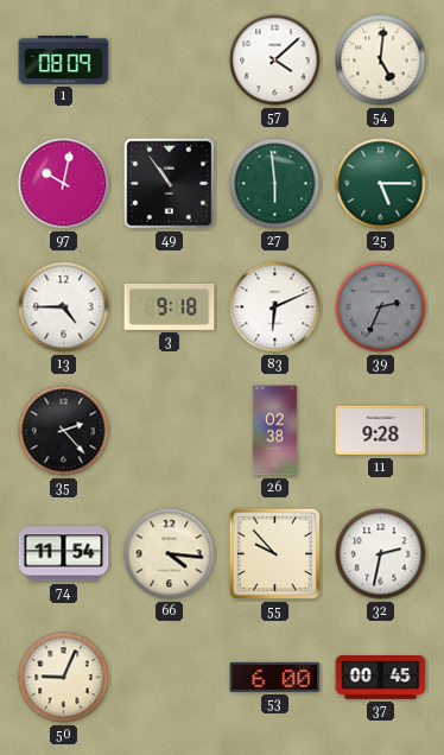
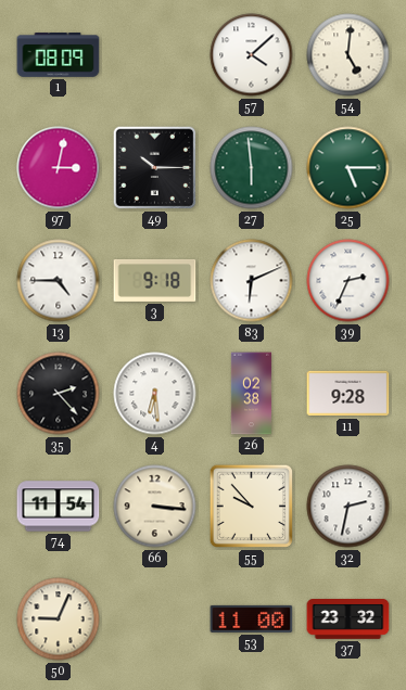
97: 10:02 -> 3:02
49: 10:54 -> 10:15
39 dial: grey -> white
4: none -> 6:29
66: 4:16 -> 3:16
53: 6:00 -> 11:00
37: 00:45 -> 23:32
